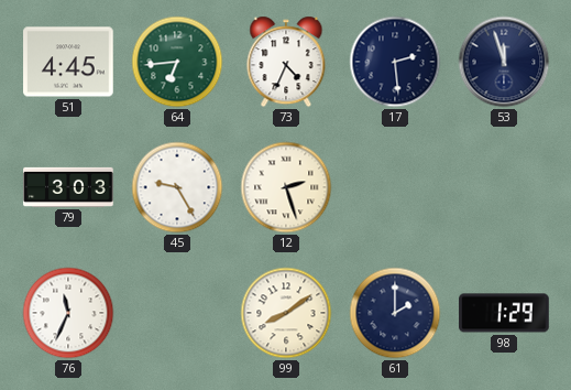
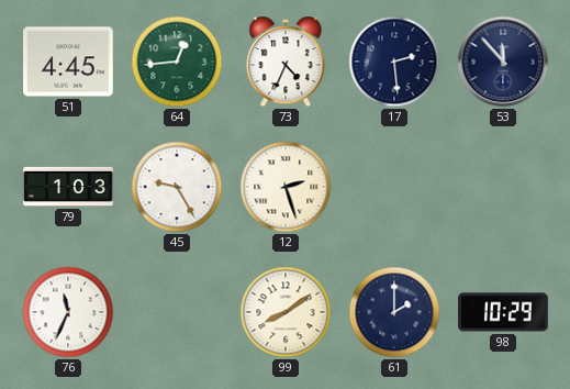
64: 6:44 -> 12:44
53: 11:57 -> 11:53
79: 3:03 -> 1:03
98: 1:29 -> 10:29
